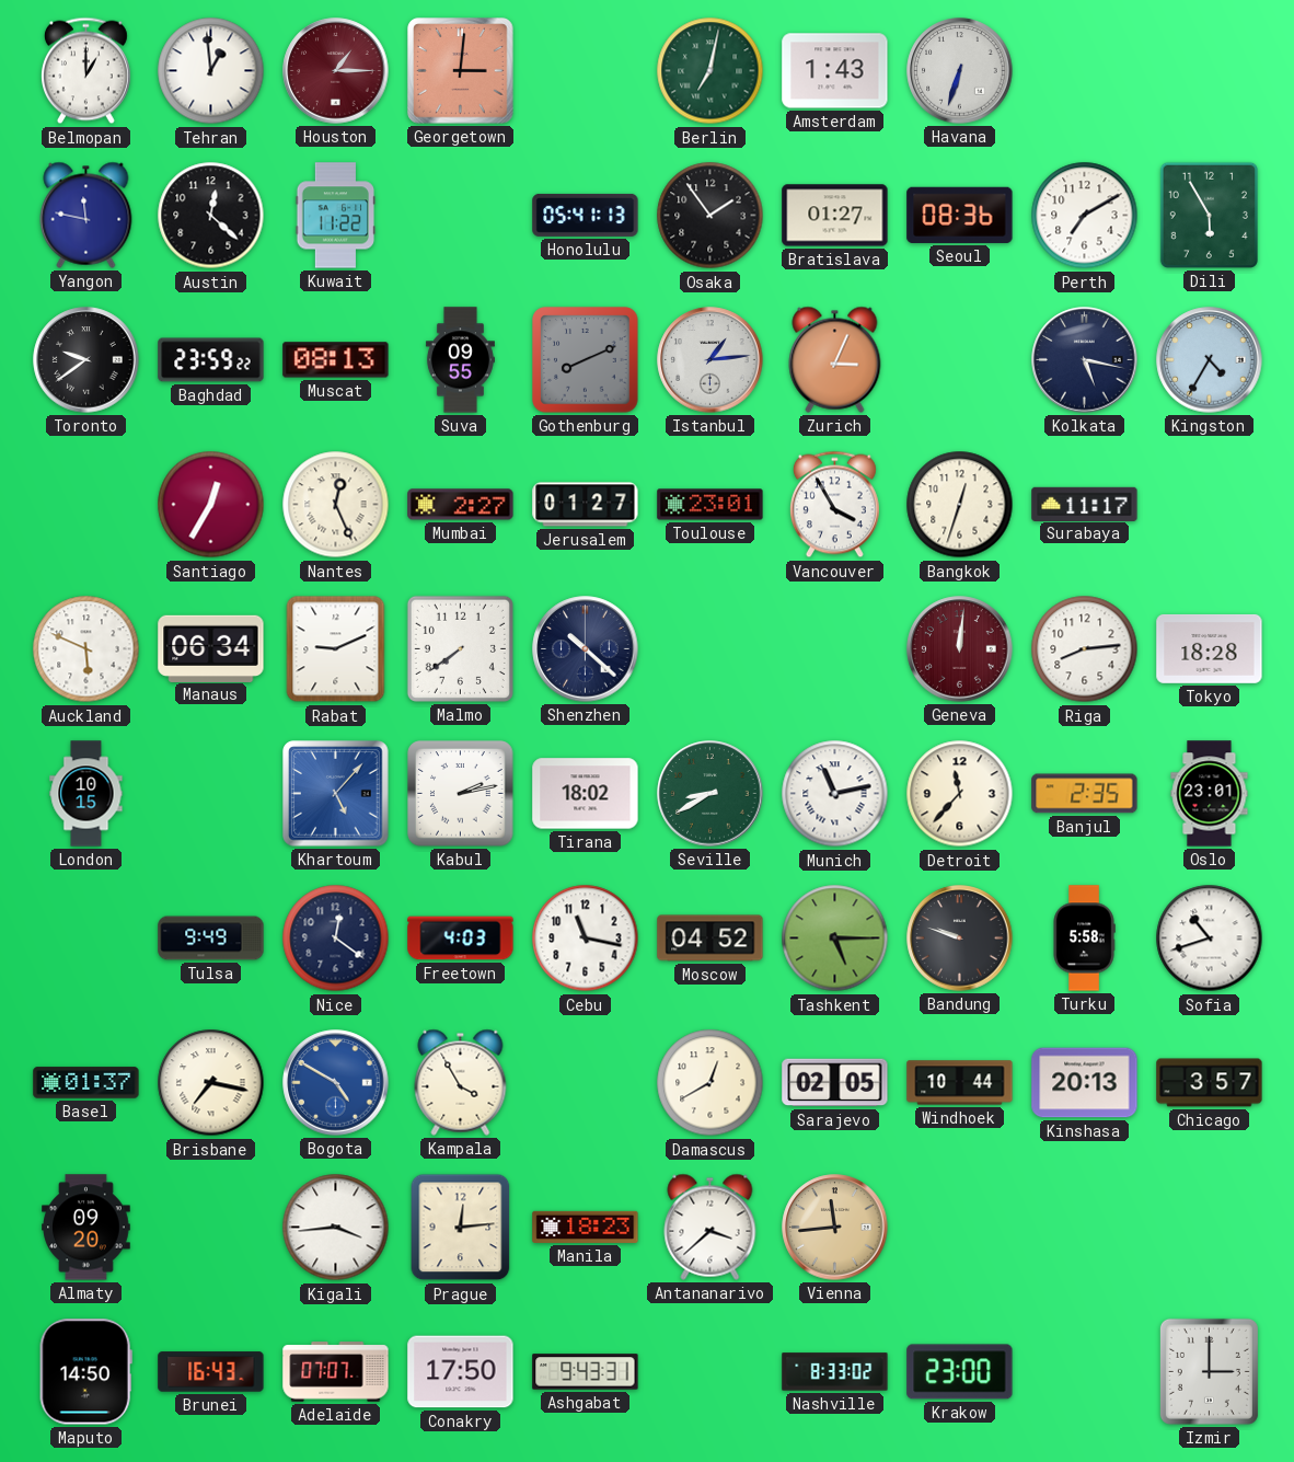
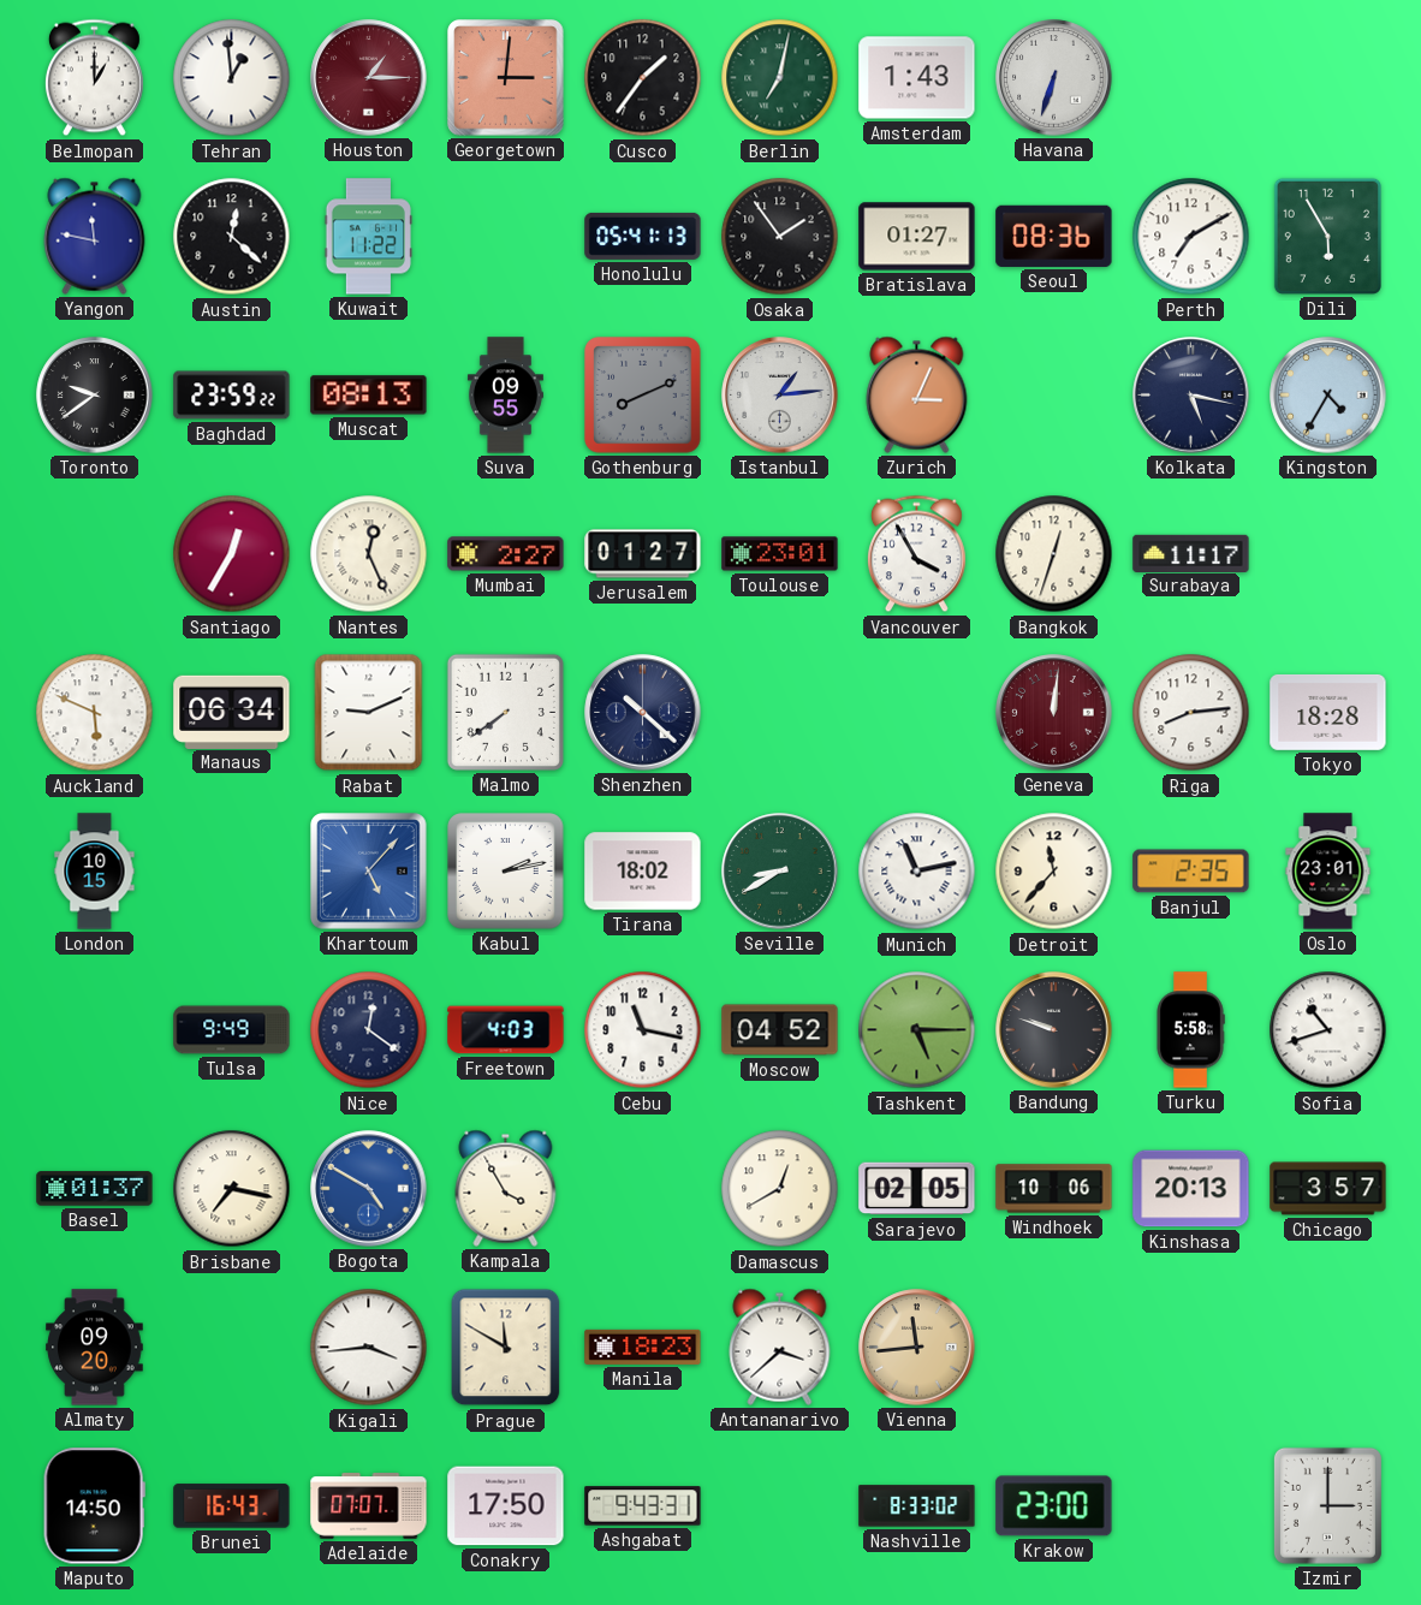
Cusco: none -> 1:36
Windhoek: 10:44 -> 10:06
Prague: 12:14 -> 11:50
